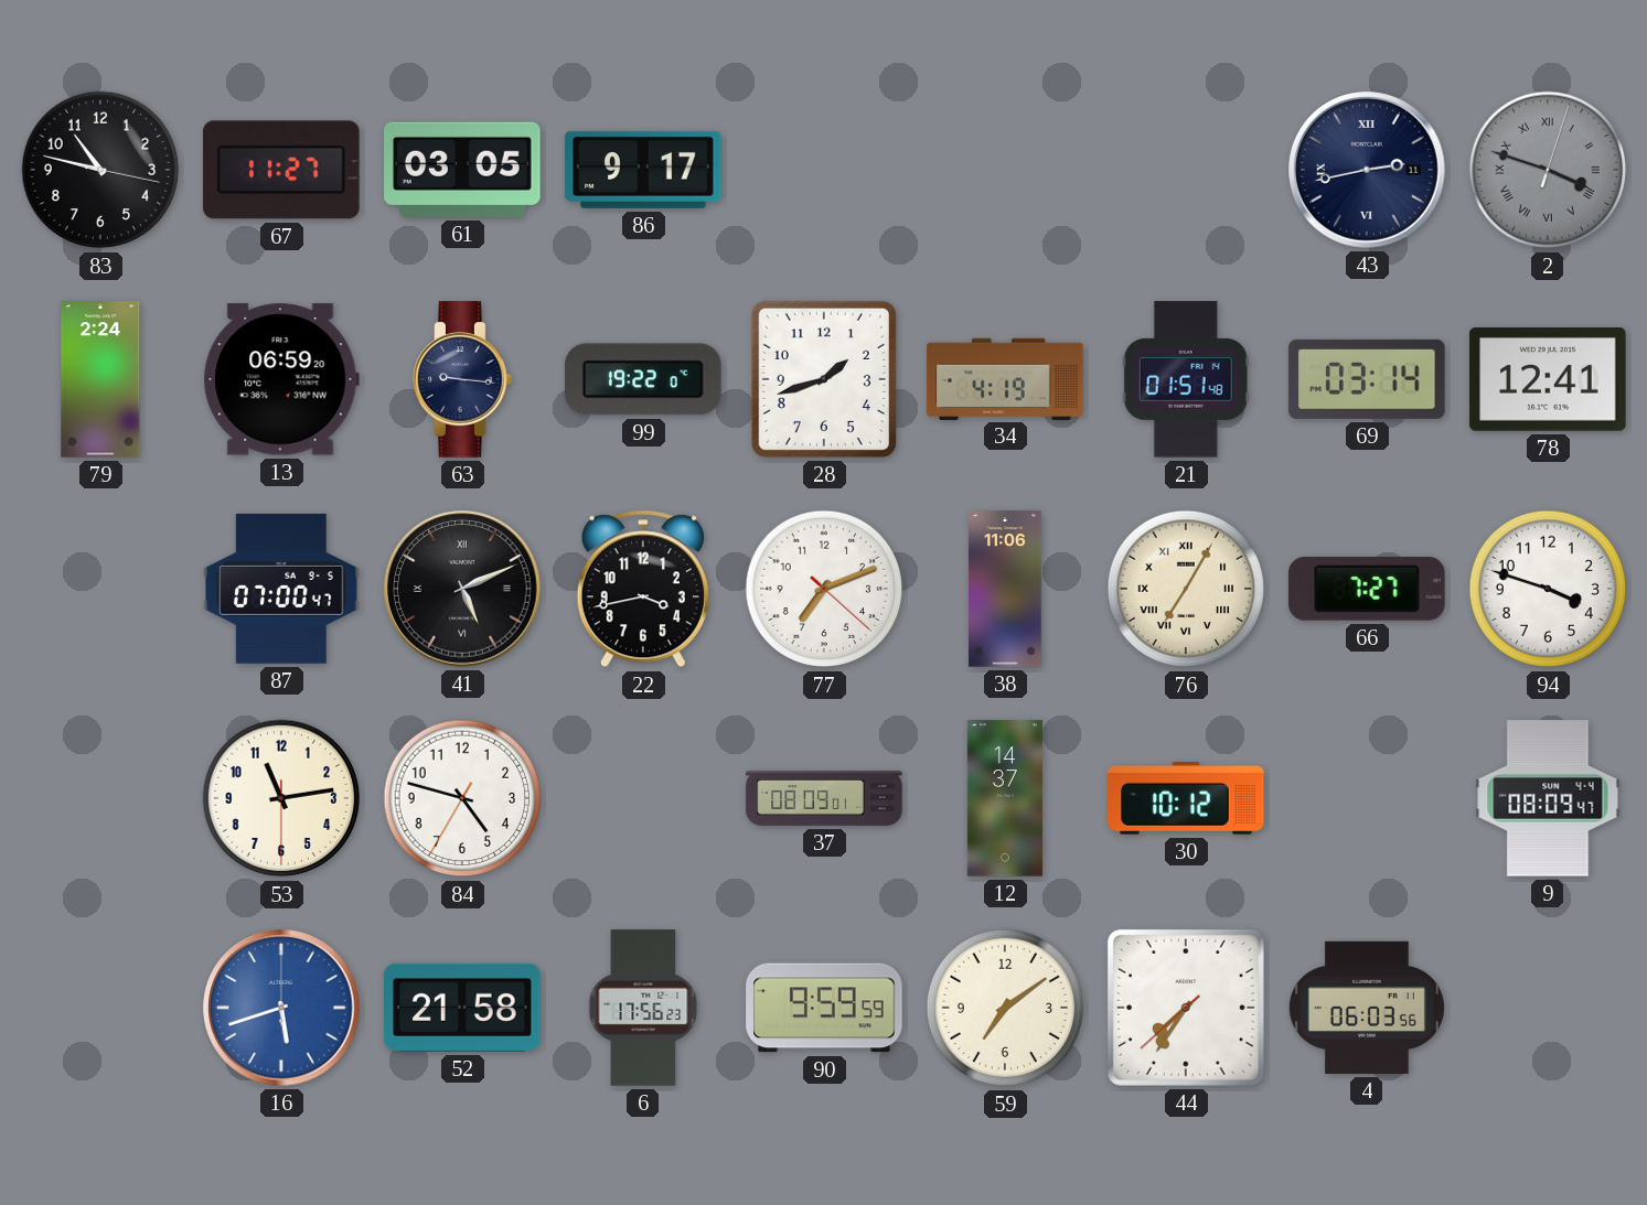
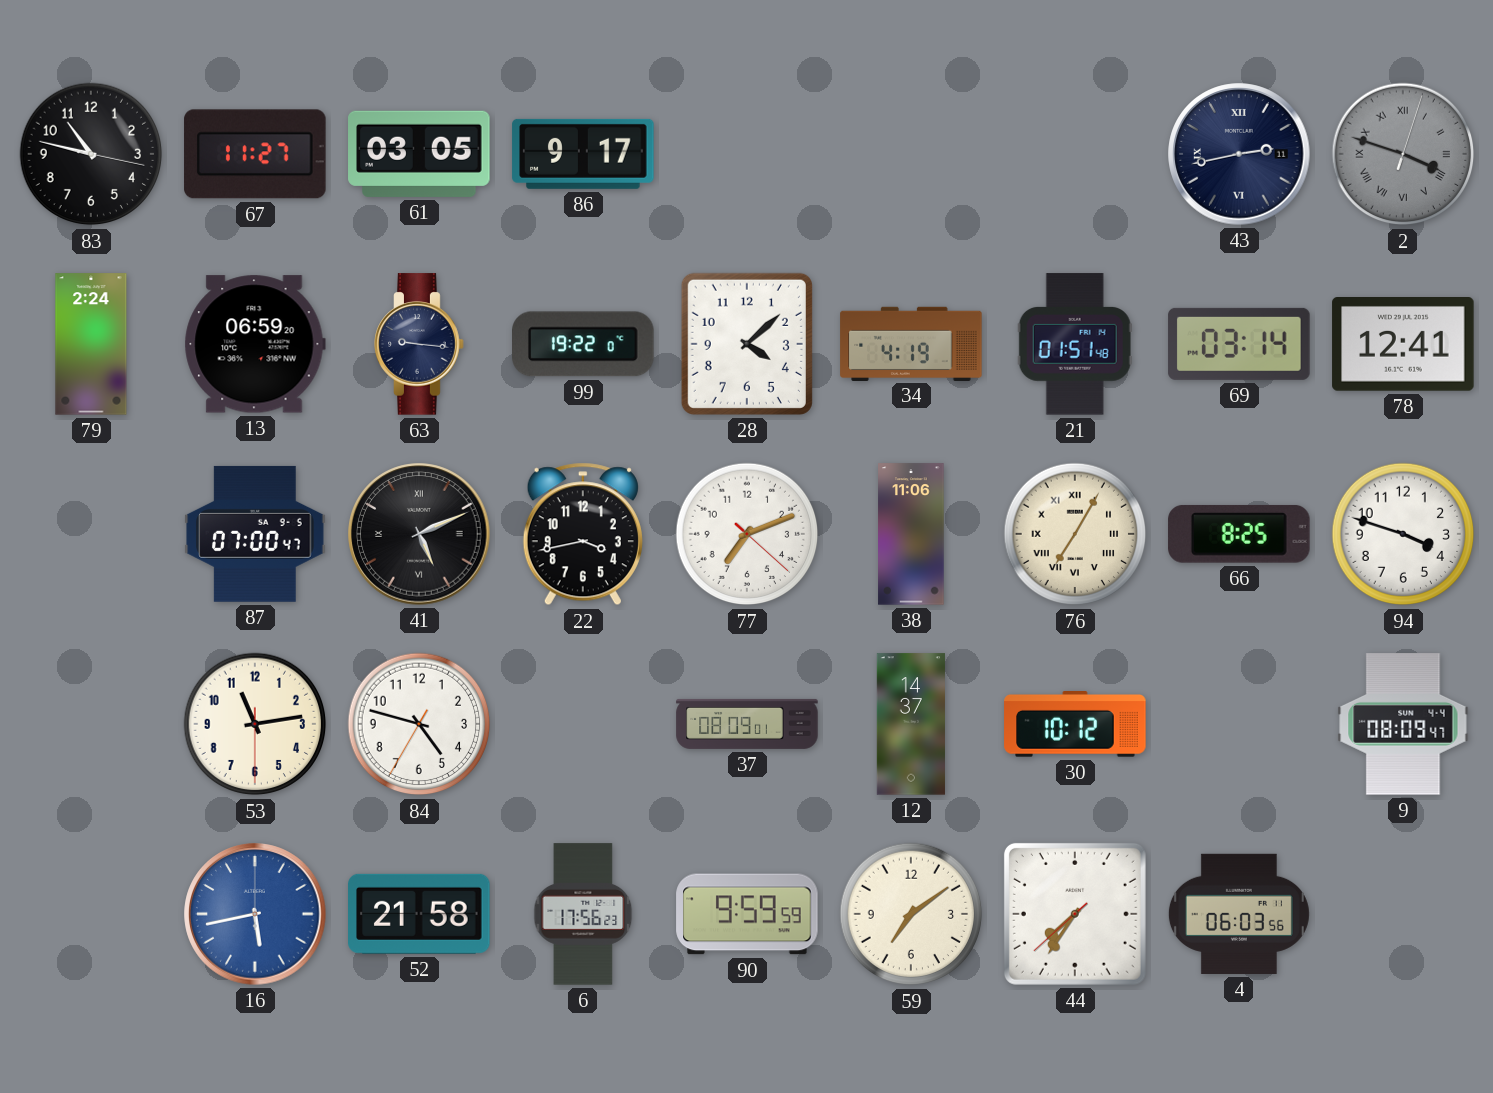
28: 1:42 -> 4:08
66: 7:27 -> 8:25
16: 5:42 -> 5:43
